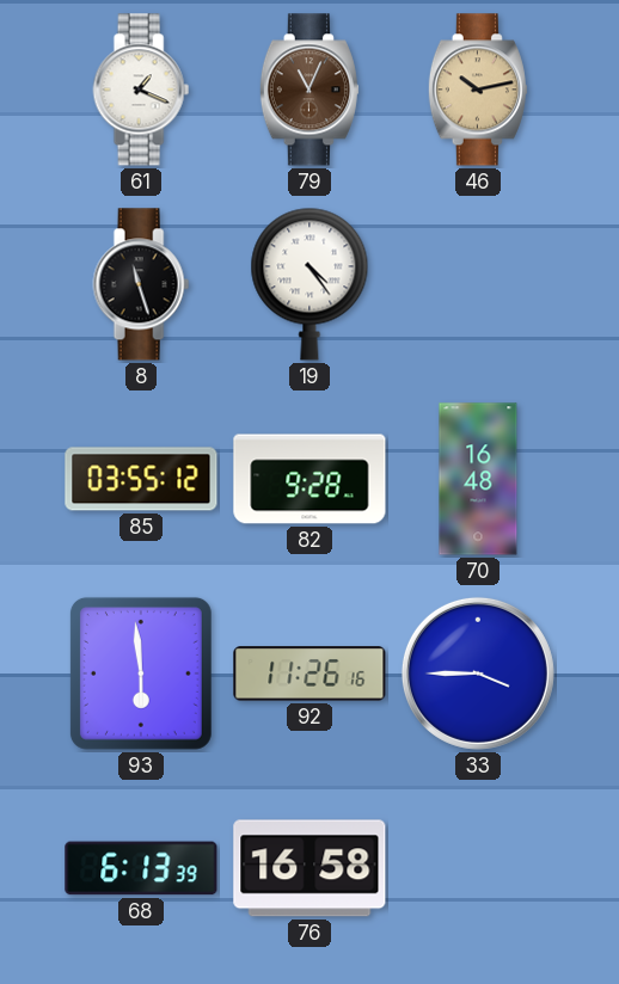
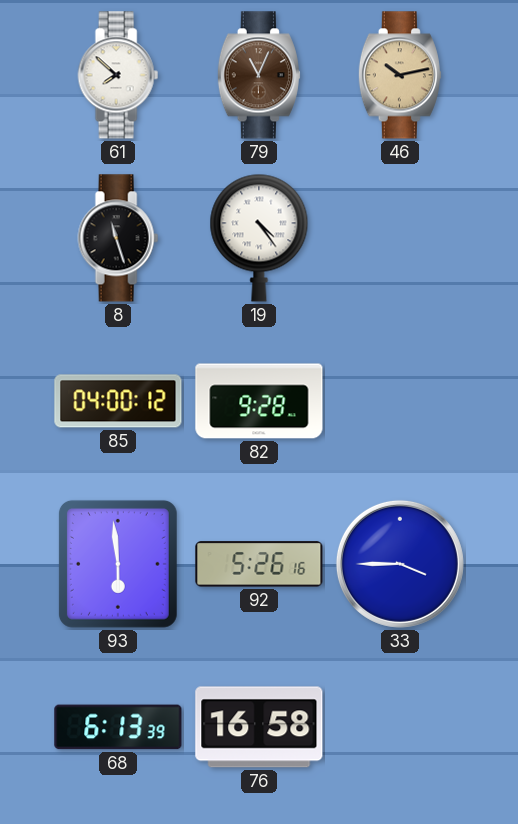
61: 1:19 -> 7:52
85: 03:55 -> 04:00
70: 16:48 -> none
92: 11:26 -> 5:26
